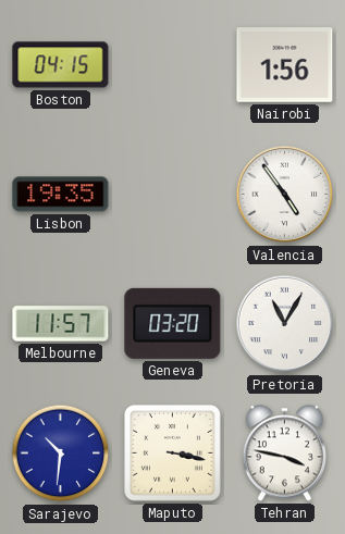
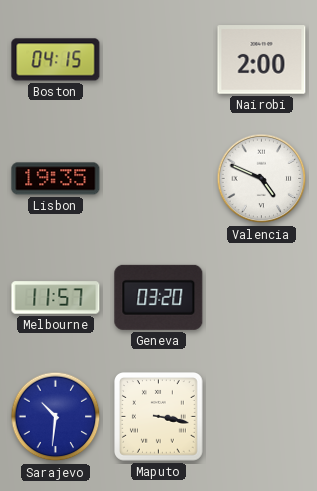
Nairobi: 1:56 -> 2:00
Valencia: 4:54 -> 4:49
Pretoria: 11:05 -> none
Tehran: 3:47 -> none
